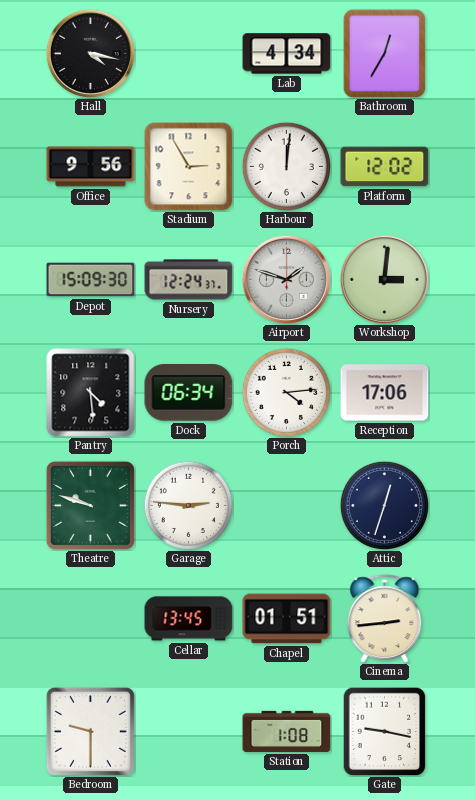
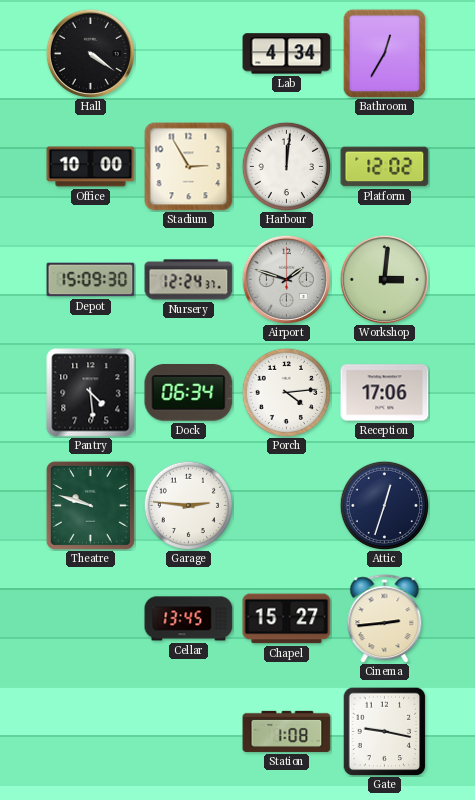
Hall: 4:17 -> 4:21
Office: 9:56 -> 10:00
Chapel: 01:51 -> 15:27
Bedroom: 9:30 -> none
